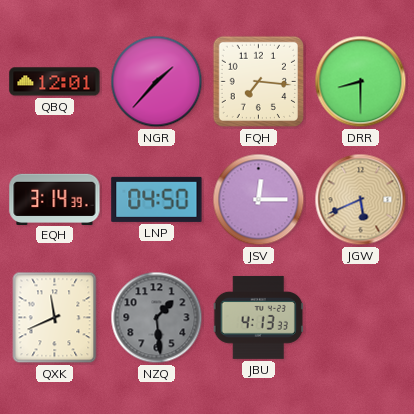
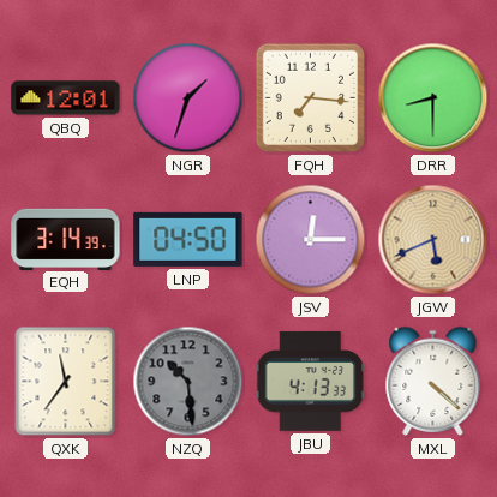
NGR: 1:37 -> 1:33
QXK: 11:41 -> 11:36
NZQ: 1:29 -> 10:29
MXL: none -> 4:22
